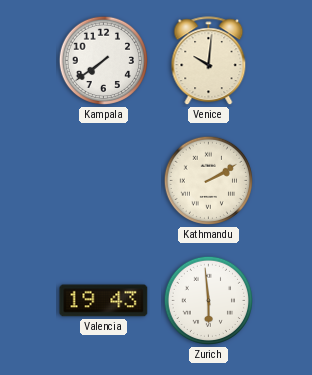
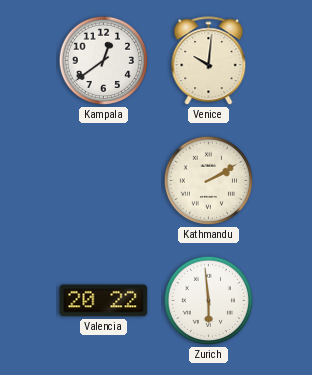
Kampala: 7:39 -> 12:39
Valencia: 19:43 -> 20:22
